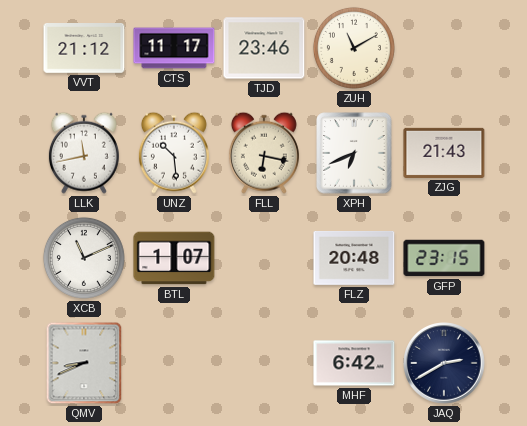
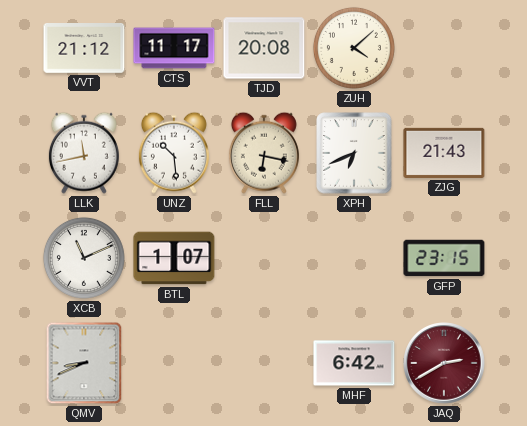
TJD: 23:46 -> 20:08
ZUH: 11:10 -> 4:08
FLZ: 20:48 -> none
JAQ dial: navy -> burgundy
